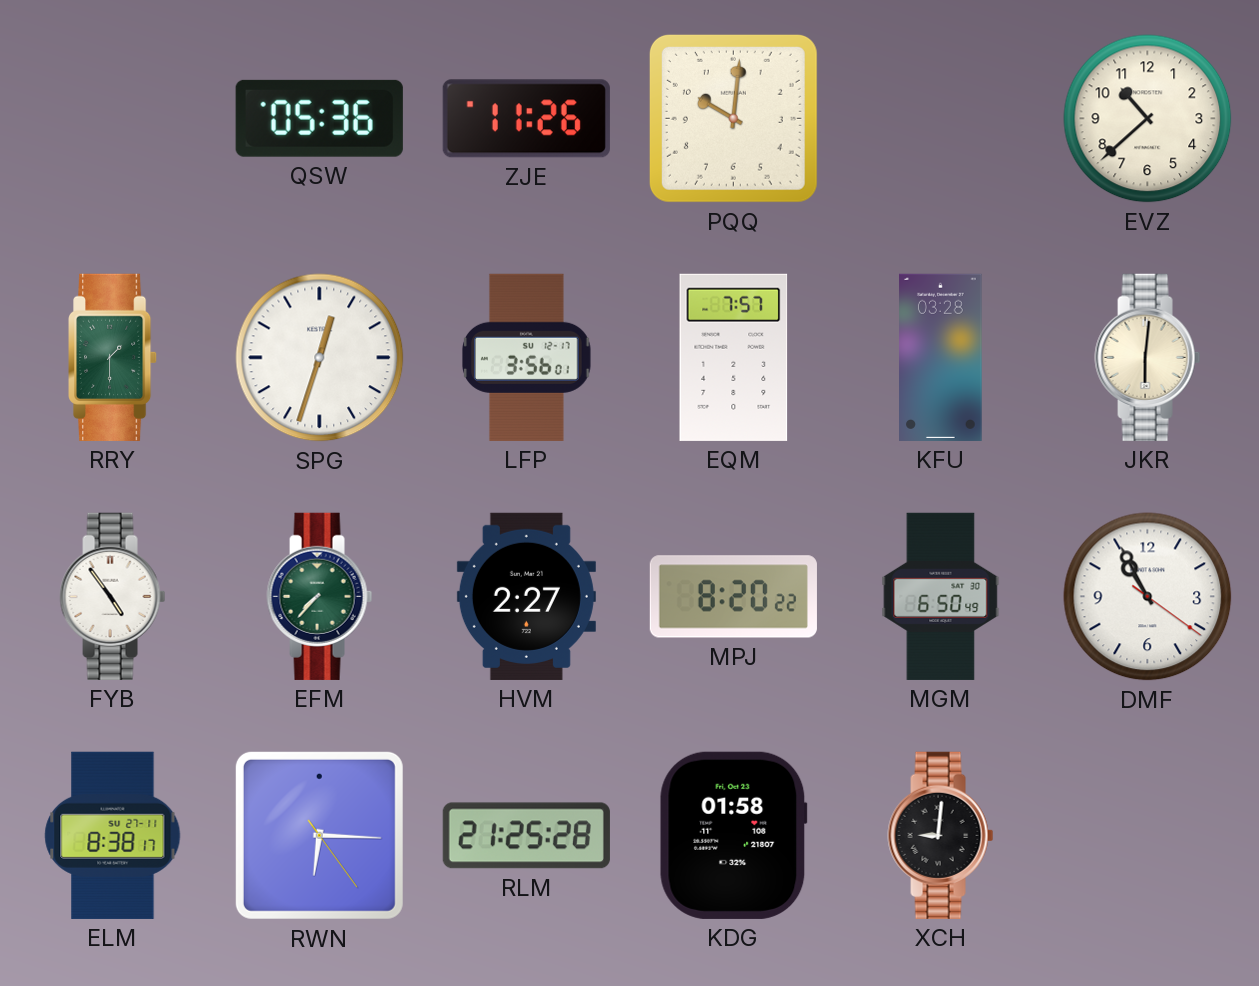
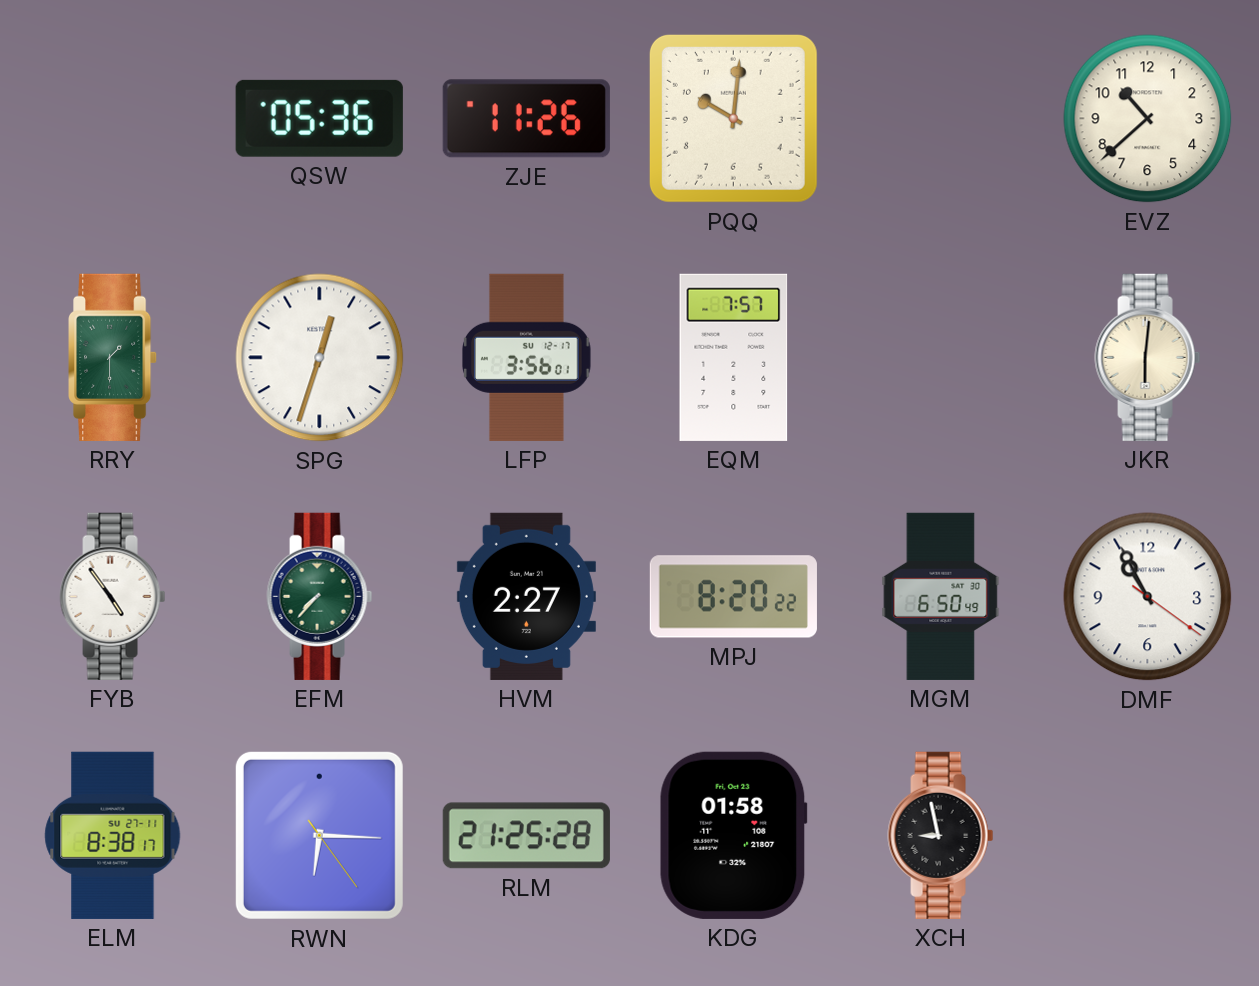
KFU: 03:28 -> none
XCH: 9:01 -> 8:58
